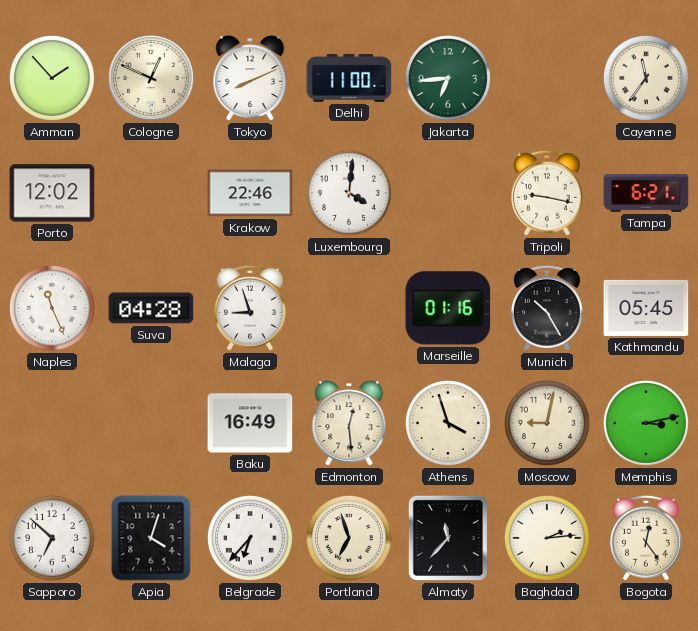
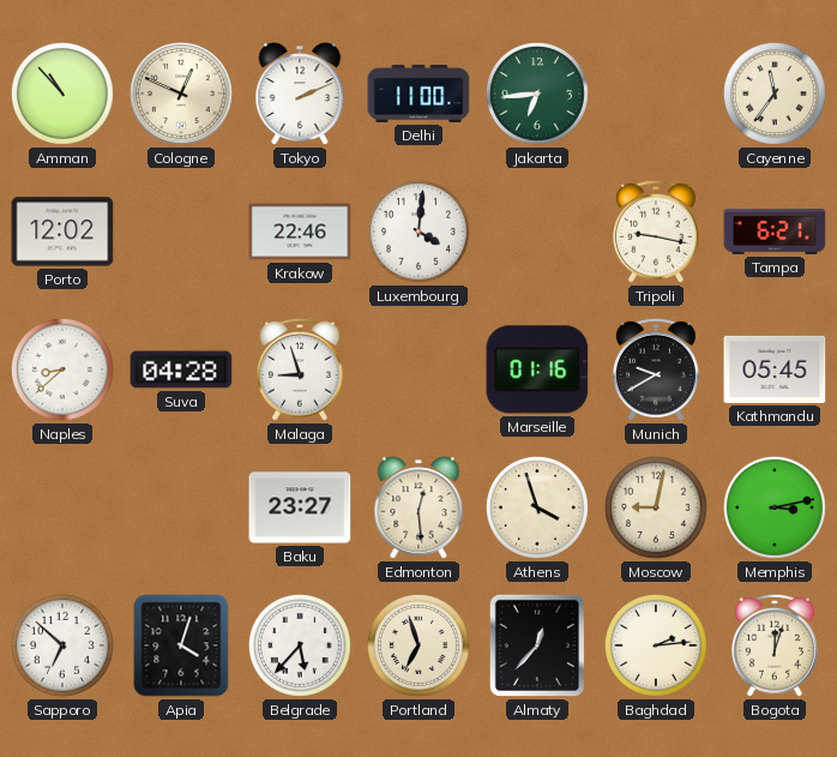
Amman: 1:53 -> 10:53
Tokyo: 8:11 -> 2:11
Naples: 11:26 -> 8:38
Munich: 10:25 -> 9:40
Baku: 16:49 -> 23:27
Belgrade: 6:37 -> 5:37
Almaty: 11:37 -> 12:37
Bogota: 12:24 -> 12:03
